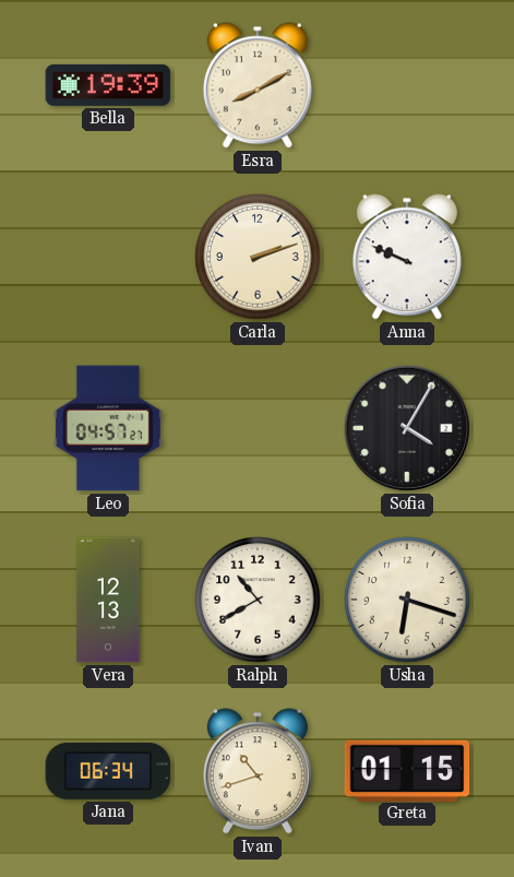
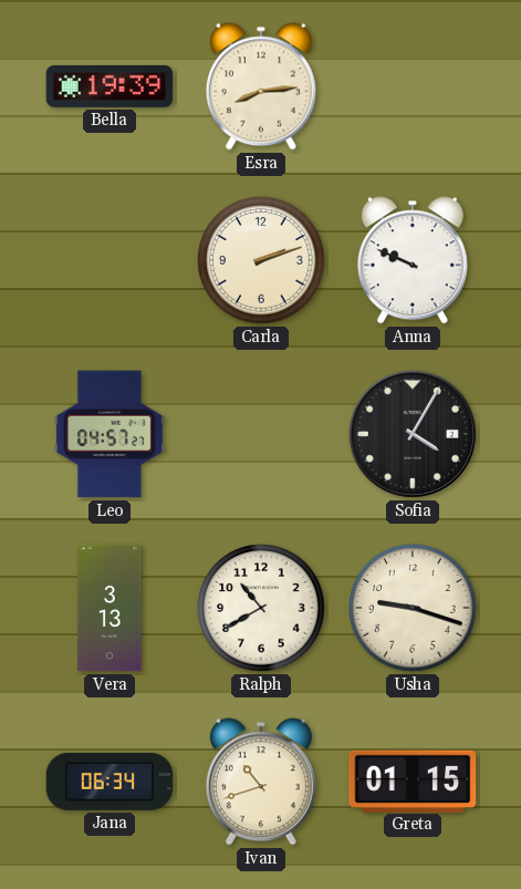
Esra: 8:10 -> 8:14
Vera: 12:13 -> 3:13
Usha: 6:18 -> 9:18
